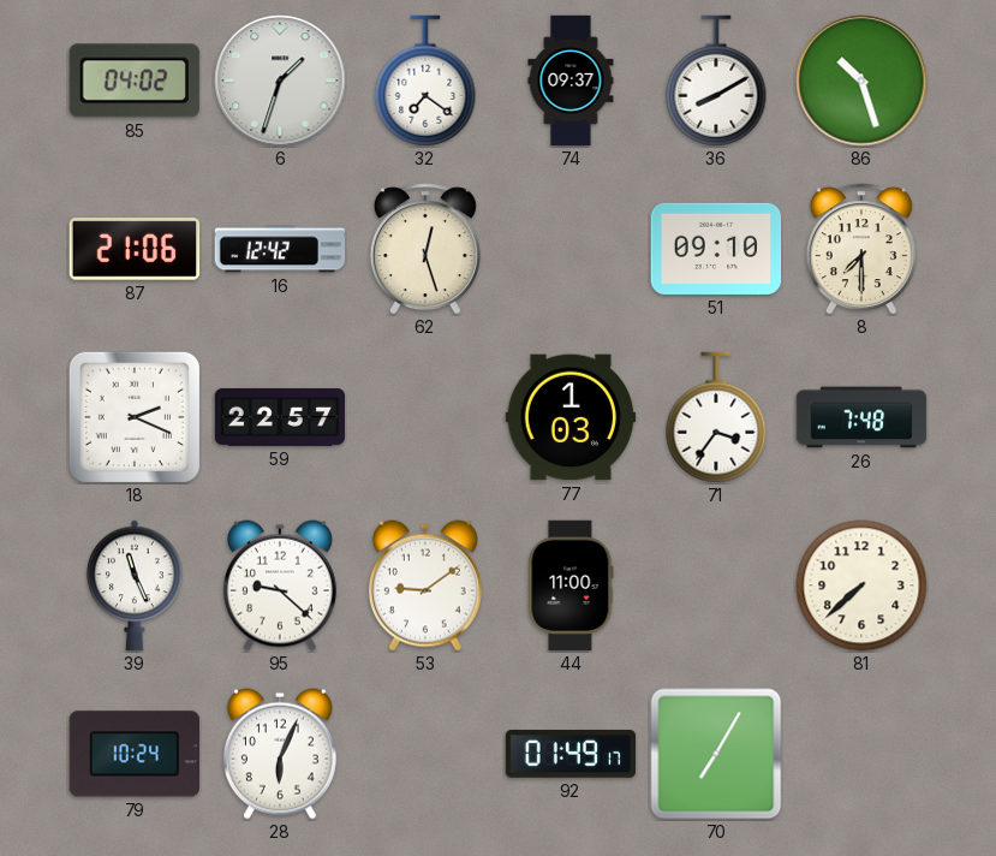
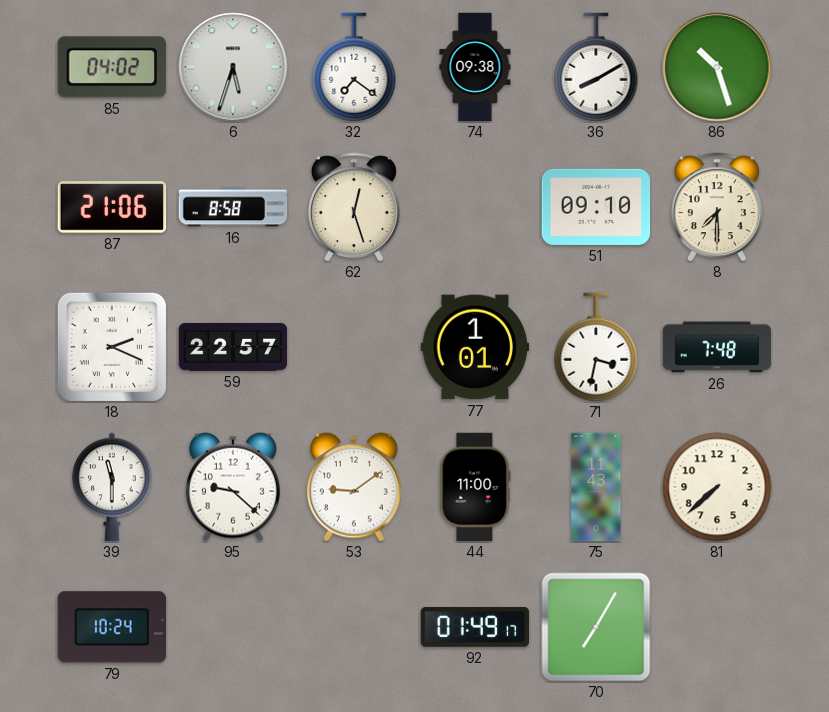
6: 1:33 -> 5:33
74: 09:37 -> 09:38
16: 12:42 -> 8:58
77: 1:03 -> 1:01
71: 3:36 -> 3:32
39: 11:26 -> 11:30
75: none -> 11:43
28: 6:04 -> none
